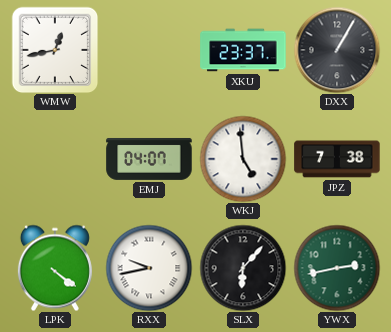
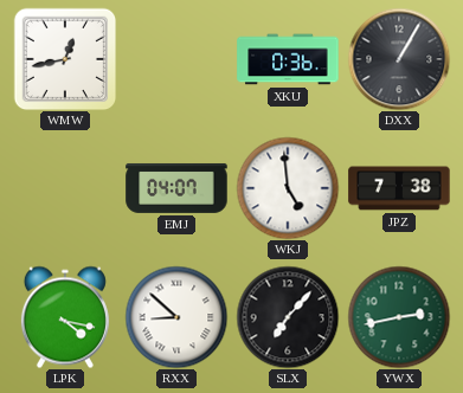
XKU: 23:37 -> 0:36
LPK: 4:21 -> 4:17
RXX: 9:43 -> 8:52
SLX: 6:07 -> 7:07
